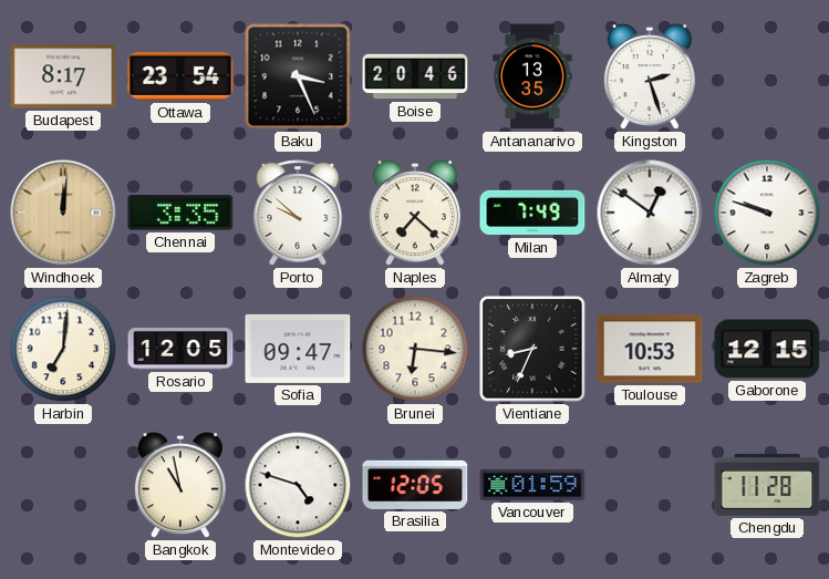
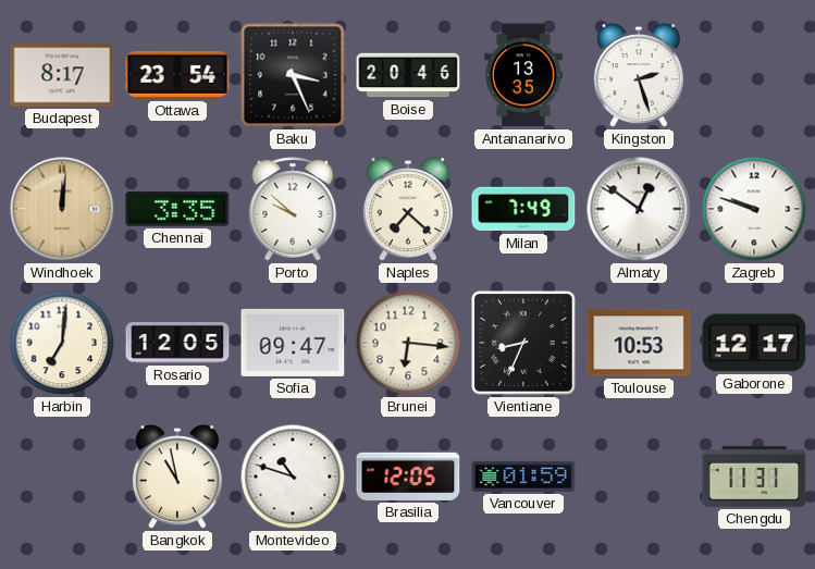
Gaborone: 12:15 -> 12:17
Montevideo: 4:48 -> 10:48
Chengdu: 11:28 -> 11:31
